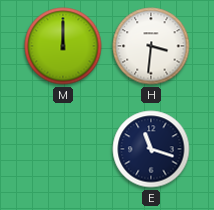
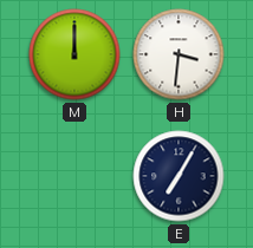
E: 11:18 -> 7:05
